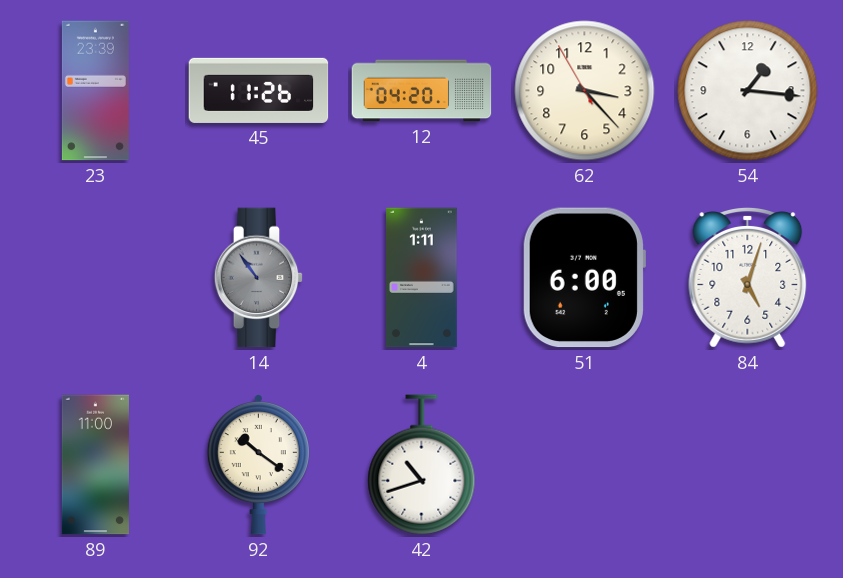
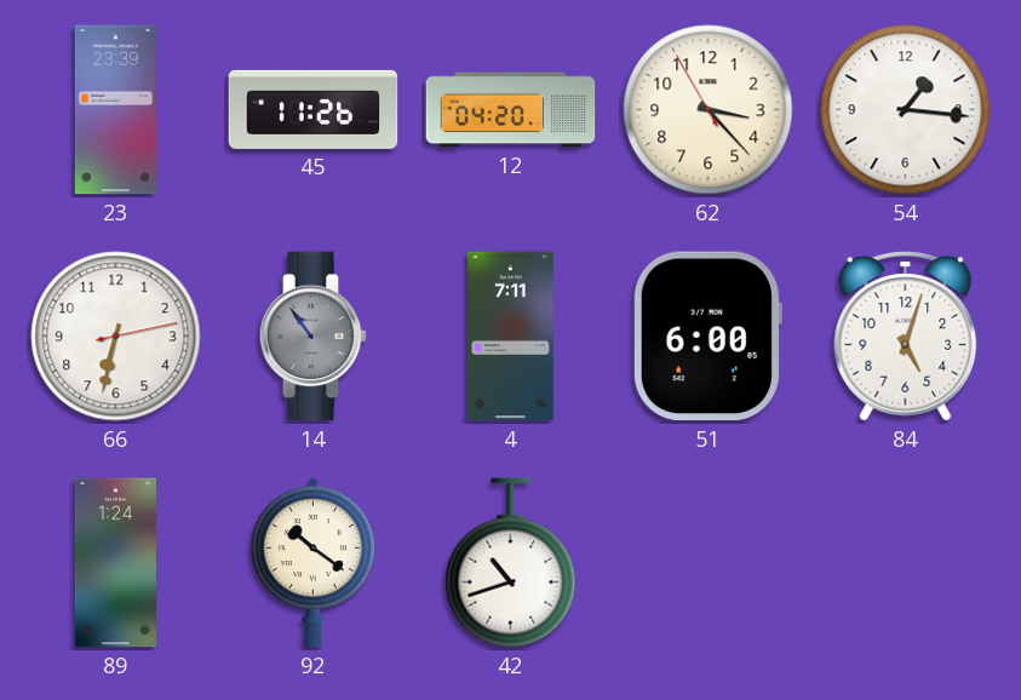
66: none -> 6:32
4: 1:11 -> 7:11
89: 11:00 -> 1:24
